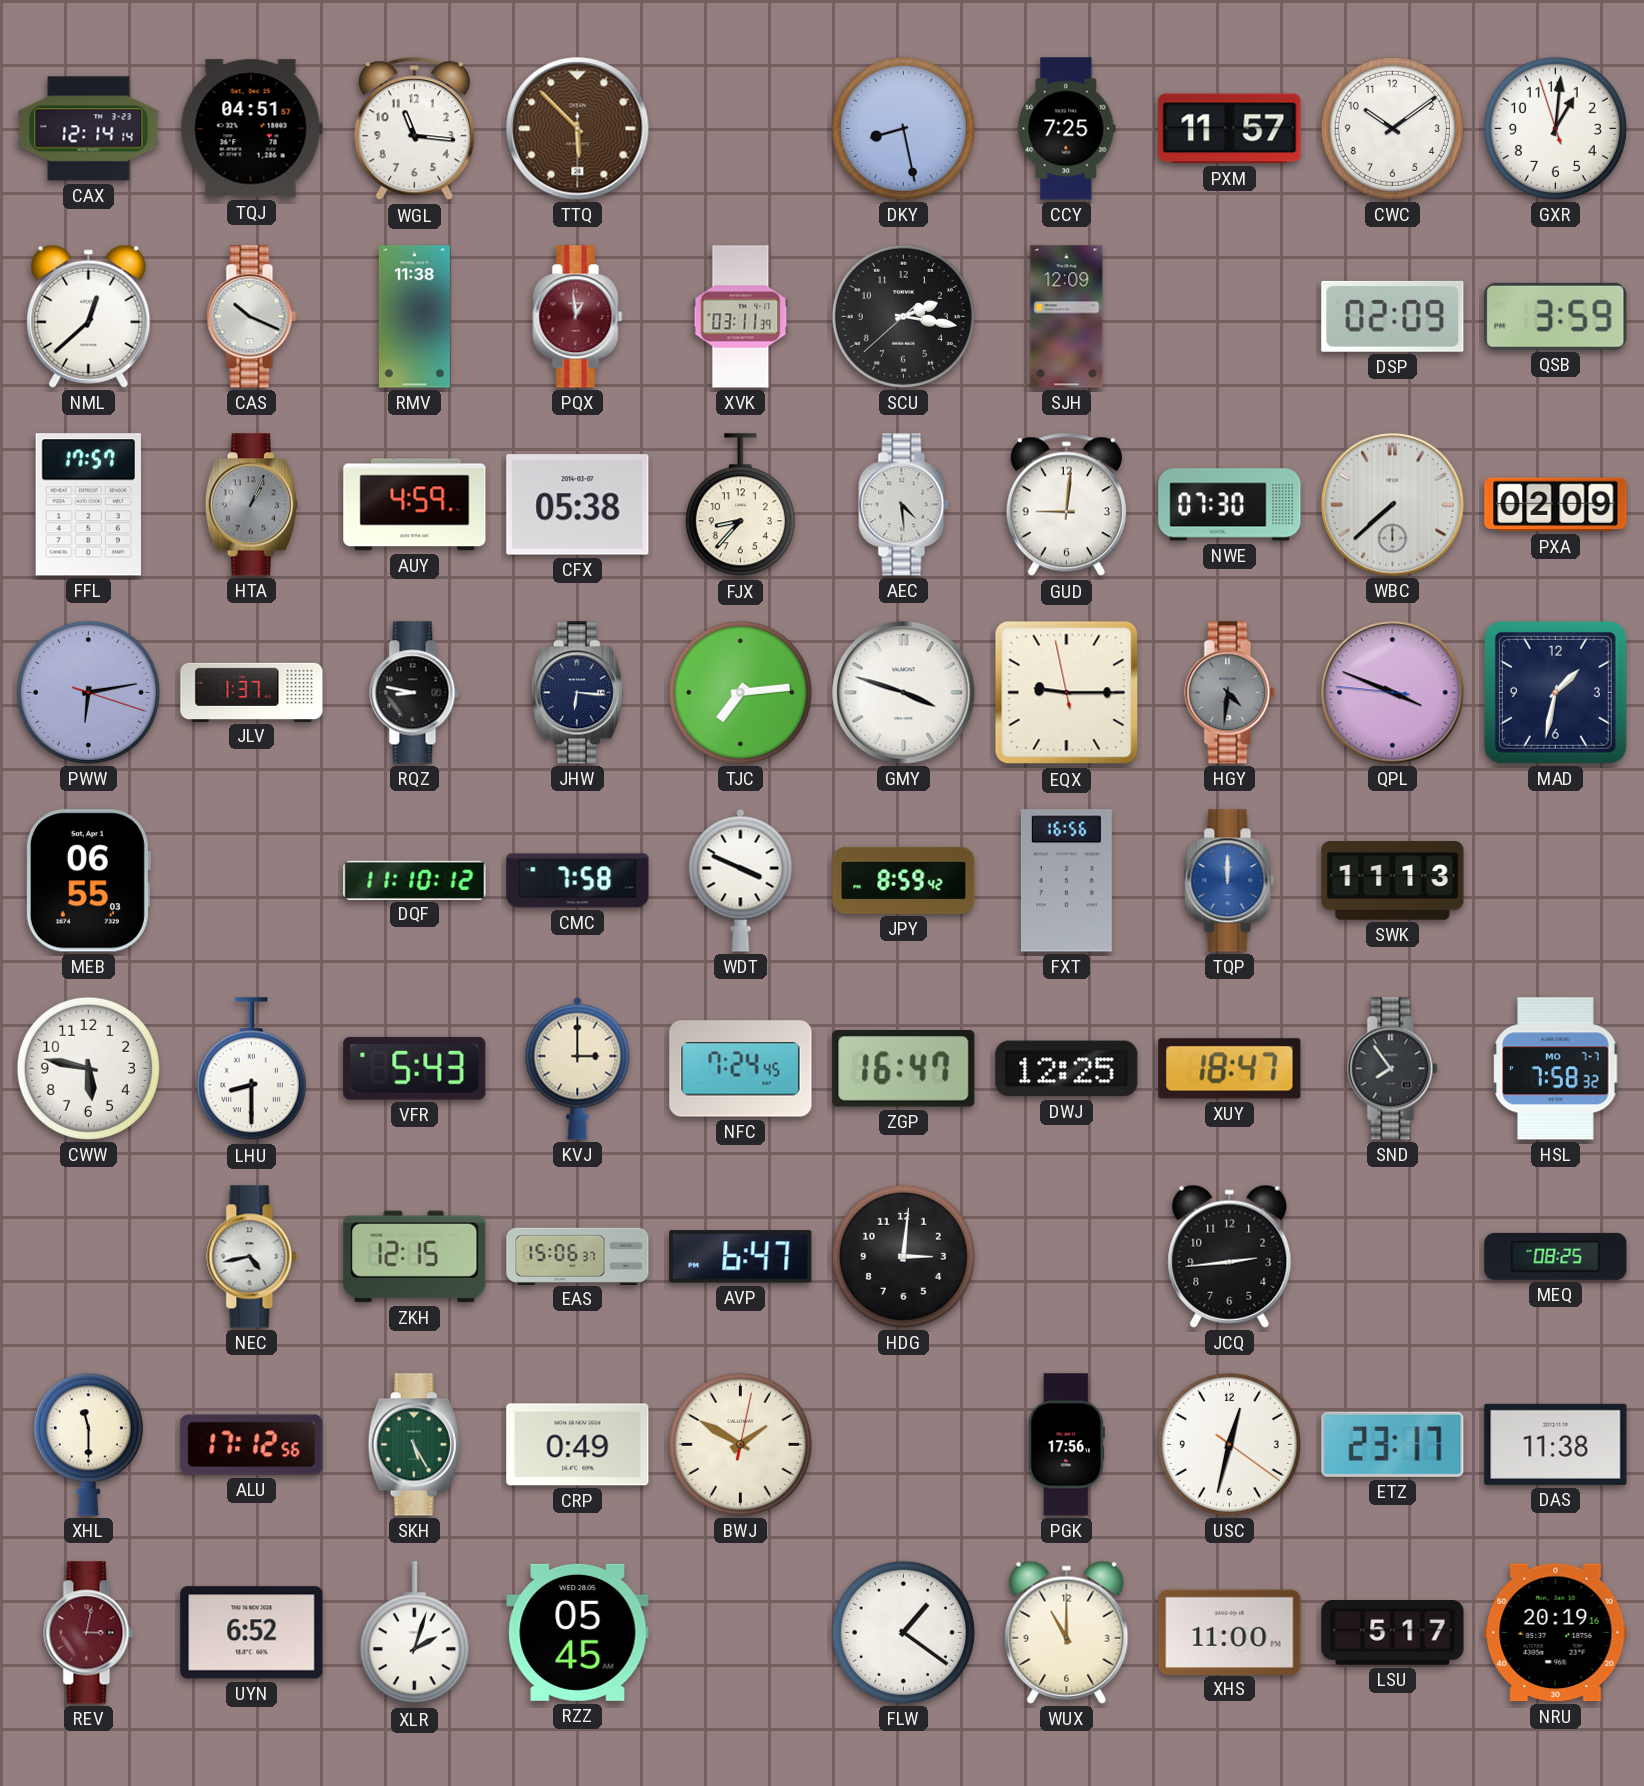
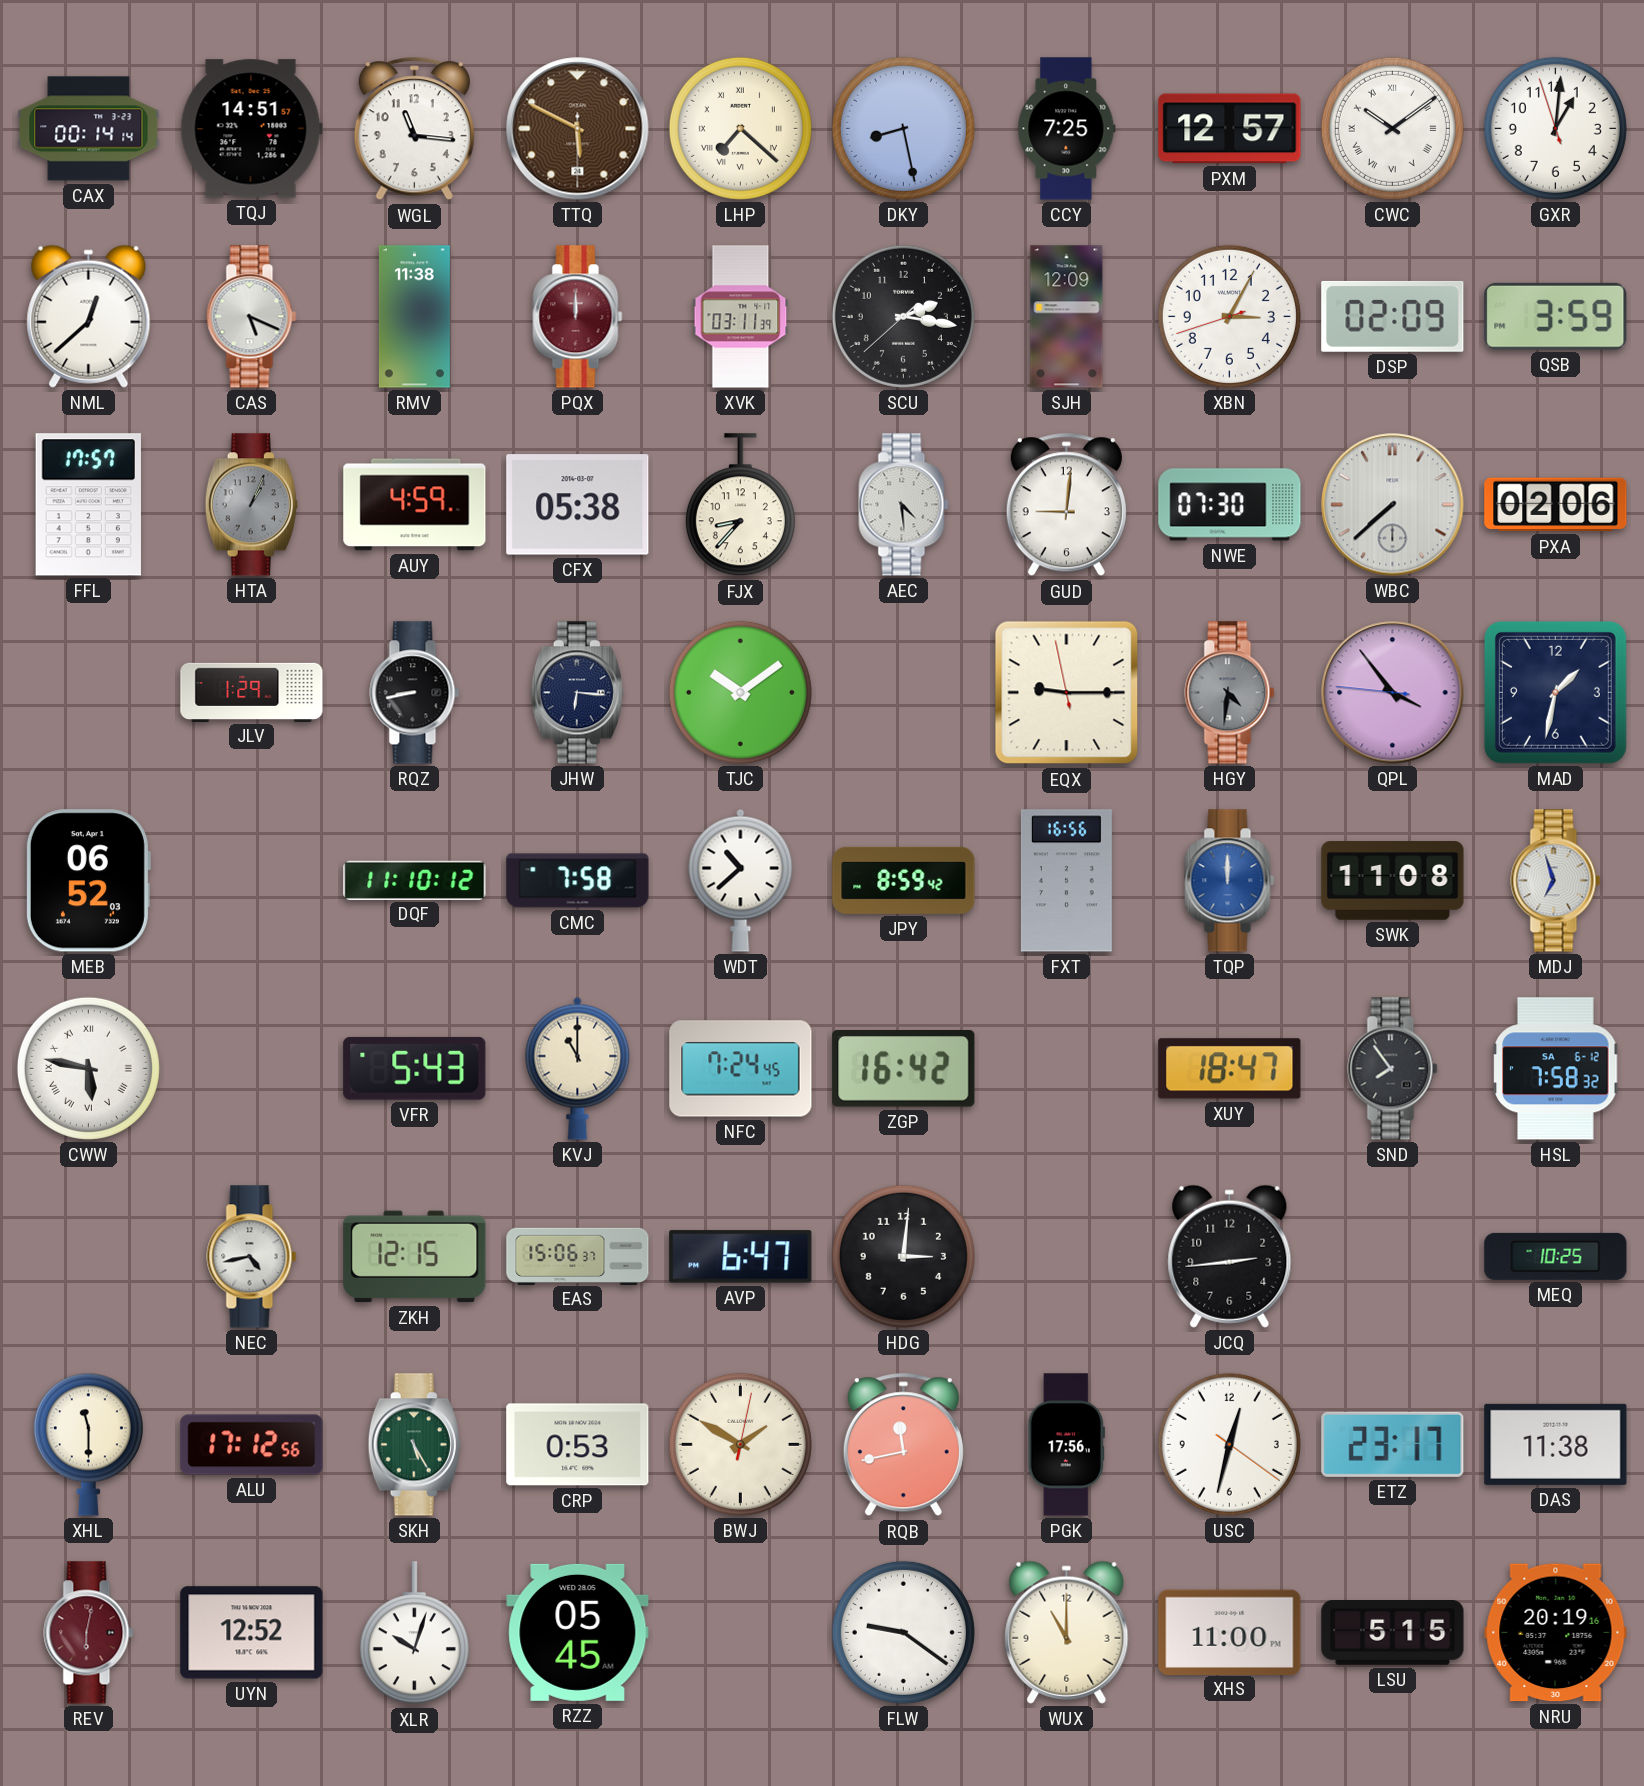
CAX: 12:14 -> 00:14
TQJ: 04:51 -> 14:51
TTQ: 5:52 -> 5:49
LHP: none -> 7:22
PXM: 11:57 -> 12:57
CWC numerals: Arabic -> Roman
CAS: 10:19 -> 5:19
PQX: 12:59 -> 12:00
XBN: none -> 3:04
PXA: 02:09 -> 02:06
PWW: 6:13 -> none
JLV: 1:37 -> 1:29
RQZ: 8:47 -> 8:43
TJC: 7:14 -> 10:09
GMY: 3:48 -> none
QPL: 3:48 -> 3:53
MEB: 06:55 -> 06:52
WDT: 3:49 -> 10:38
SWK: 11:13 -> 11:08
MDJ: none -> 6:57
CWW numerals: Arabic -> Roman
LHU: 8:30 -> none
KVJ: 3:00 -> 11:00
ZGP: 16:47 -> 16:42
DWJ: 12:25 -> none
HSL date: MO 7-7 -> SA 6-12
MEQ: 08:25 -> 10:25
CRP: 0:49 -> 0:53
RQB: none -> 11:43
REV: 3:02 -> 6:02
UYN: 6:52 -> 12:52
XLR: 2:03 -> 10:03
FLW: 1:21 -> 9:21
LSU: 5:17 -> 5:15
